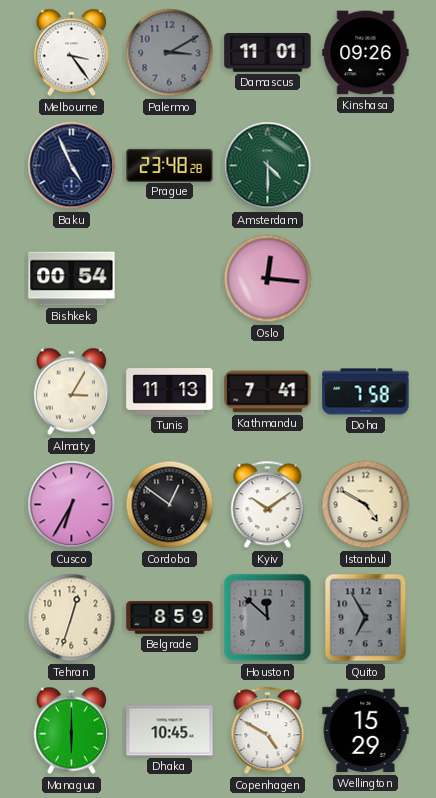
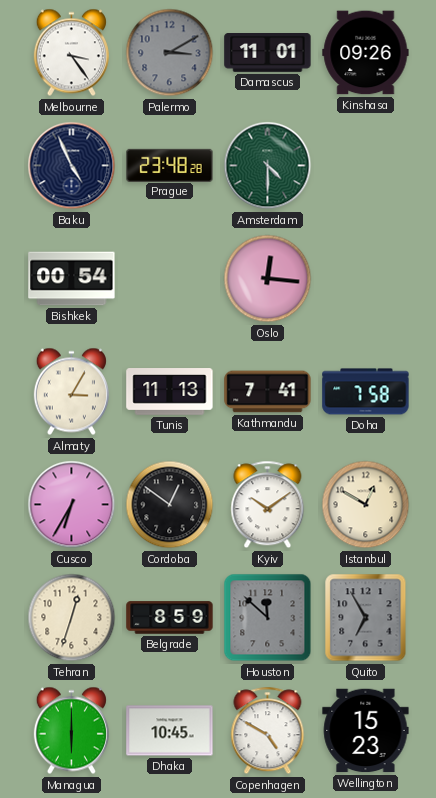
Istanbul: 4:50 -> 12:50
Wellington: 15:29 -> 15:23
